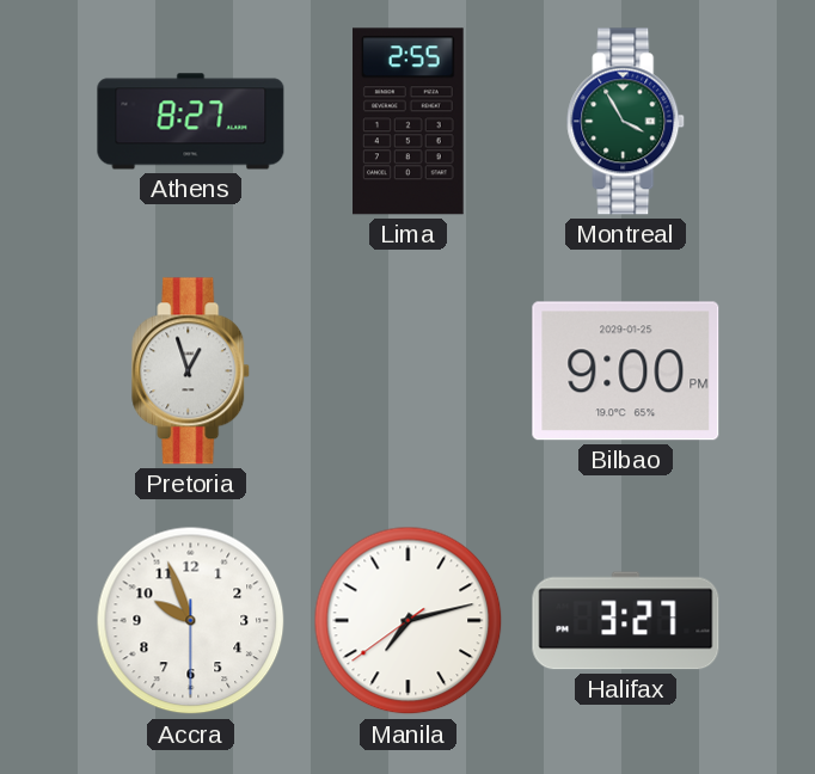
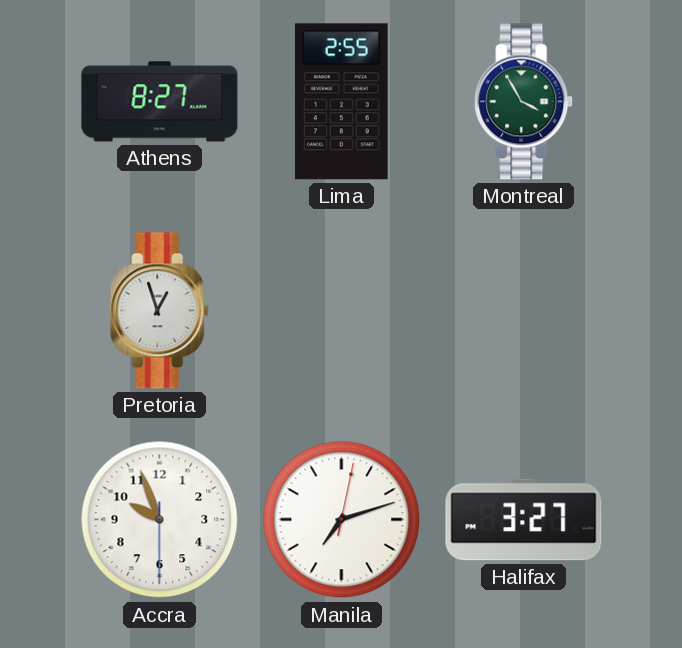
Bilbao: 9:00 -> none
Manila: 7:12:39 -> 7:12:02
